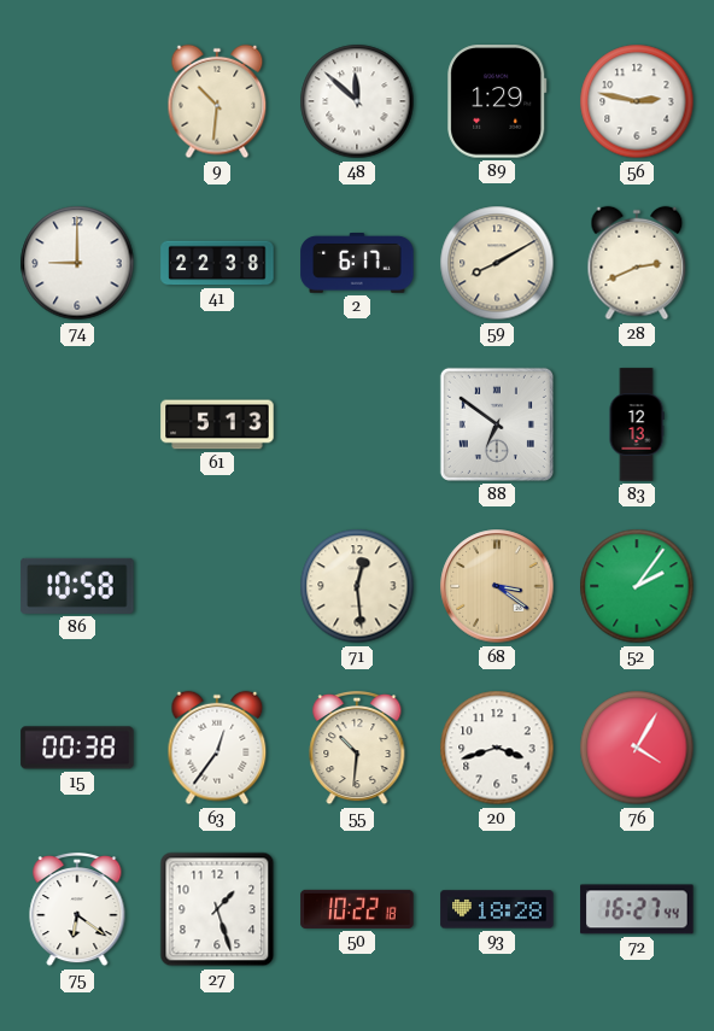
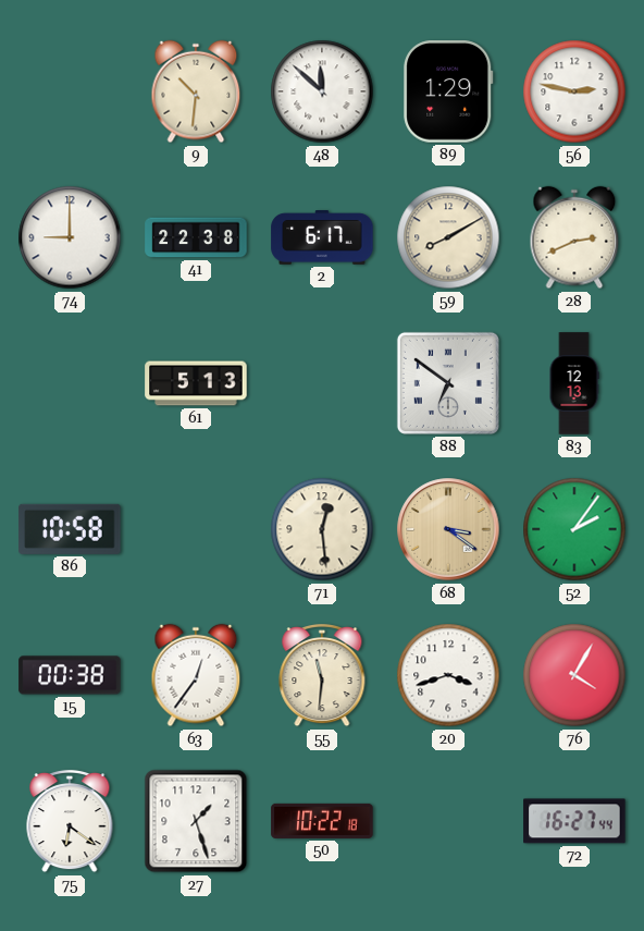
55: 10:31 -> 11:31
93: 18:28 -> none
